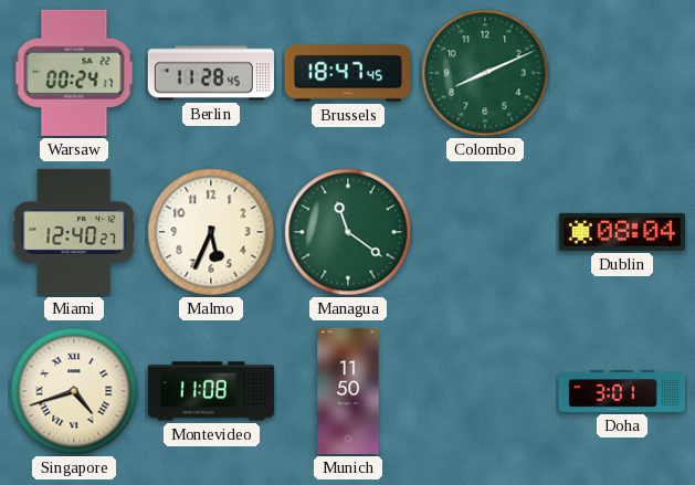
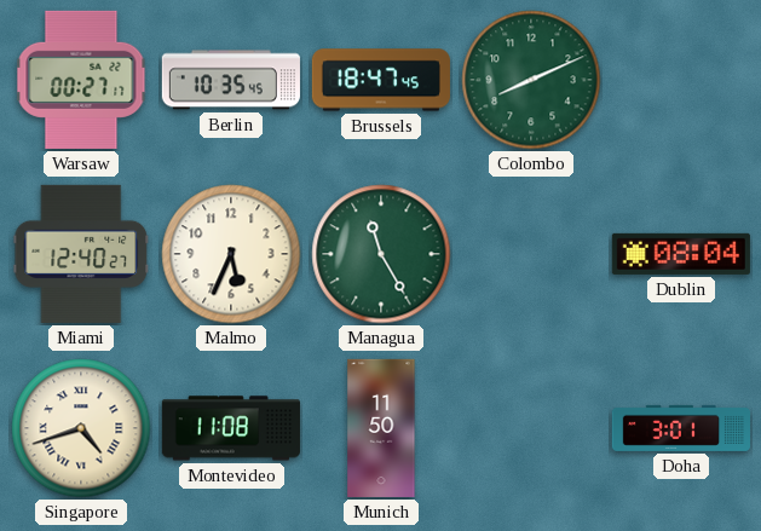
Warsaw: 00:24 -> 00:27
Berlin: 11:28 -> 10:35
Managua: 11:21 -> 11:25
